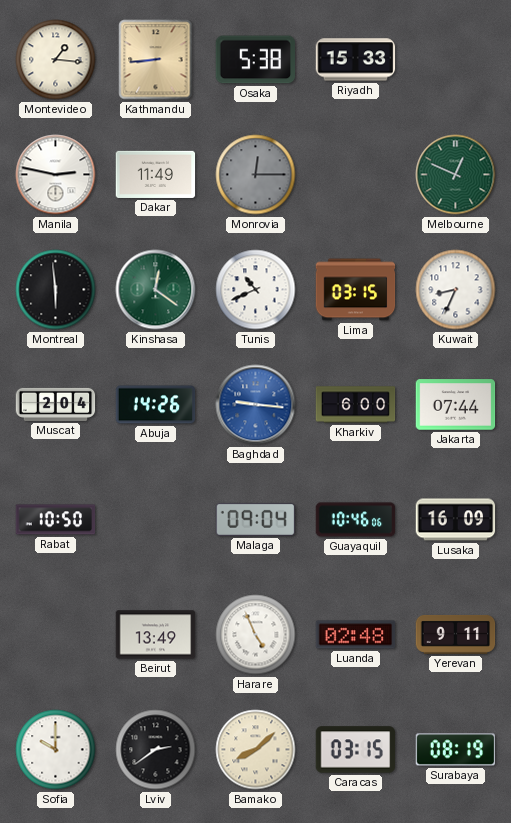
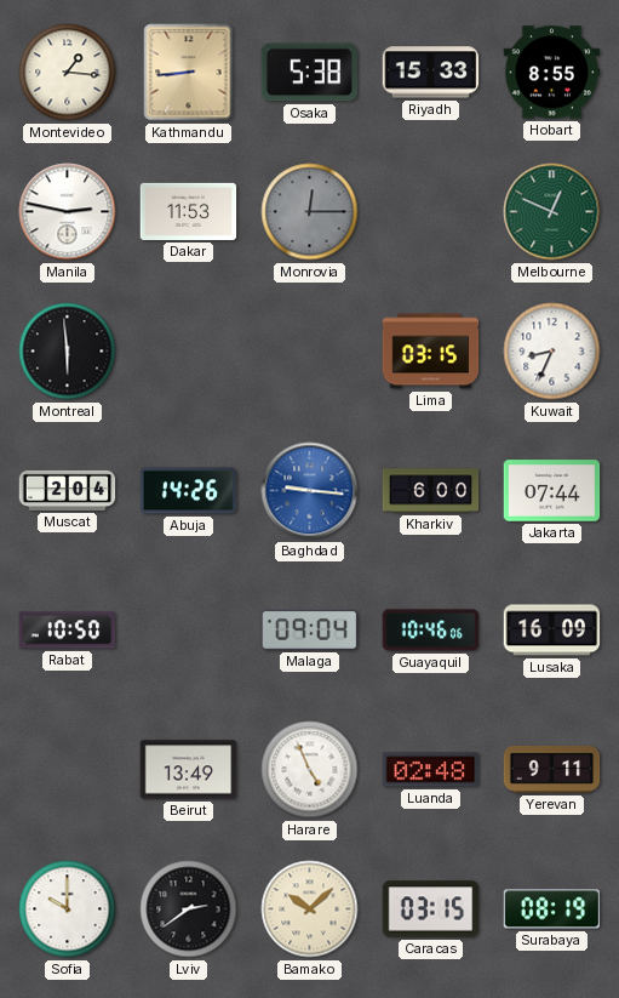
Hobart: none -> 8:55
Dakar: 11:49 -> 11:53
Kinshasa: 12:21 -> none
Tunis: 10:41 -> none
Bamako: 8:08 -> 10:08
